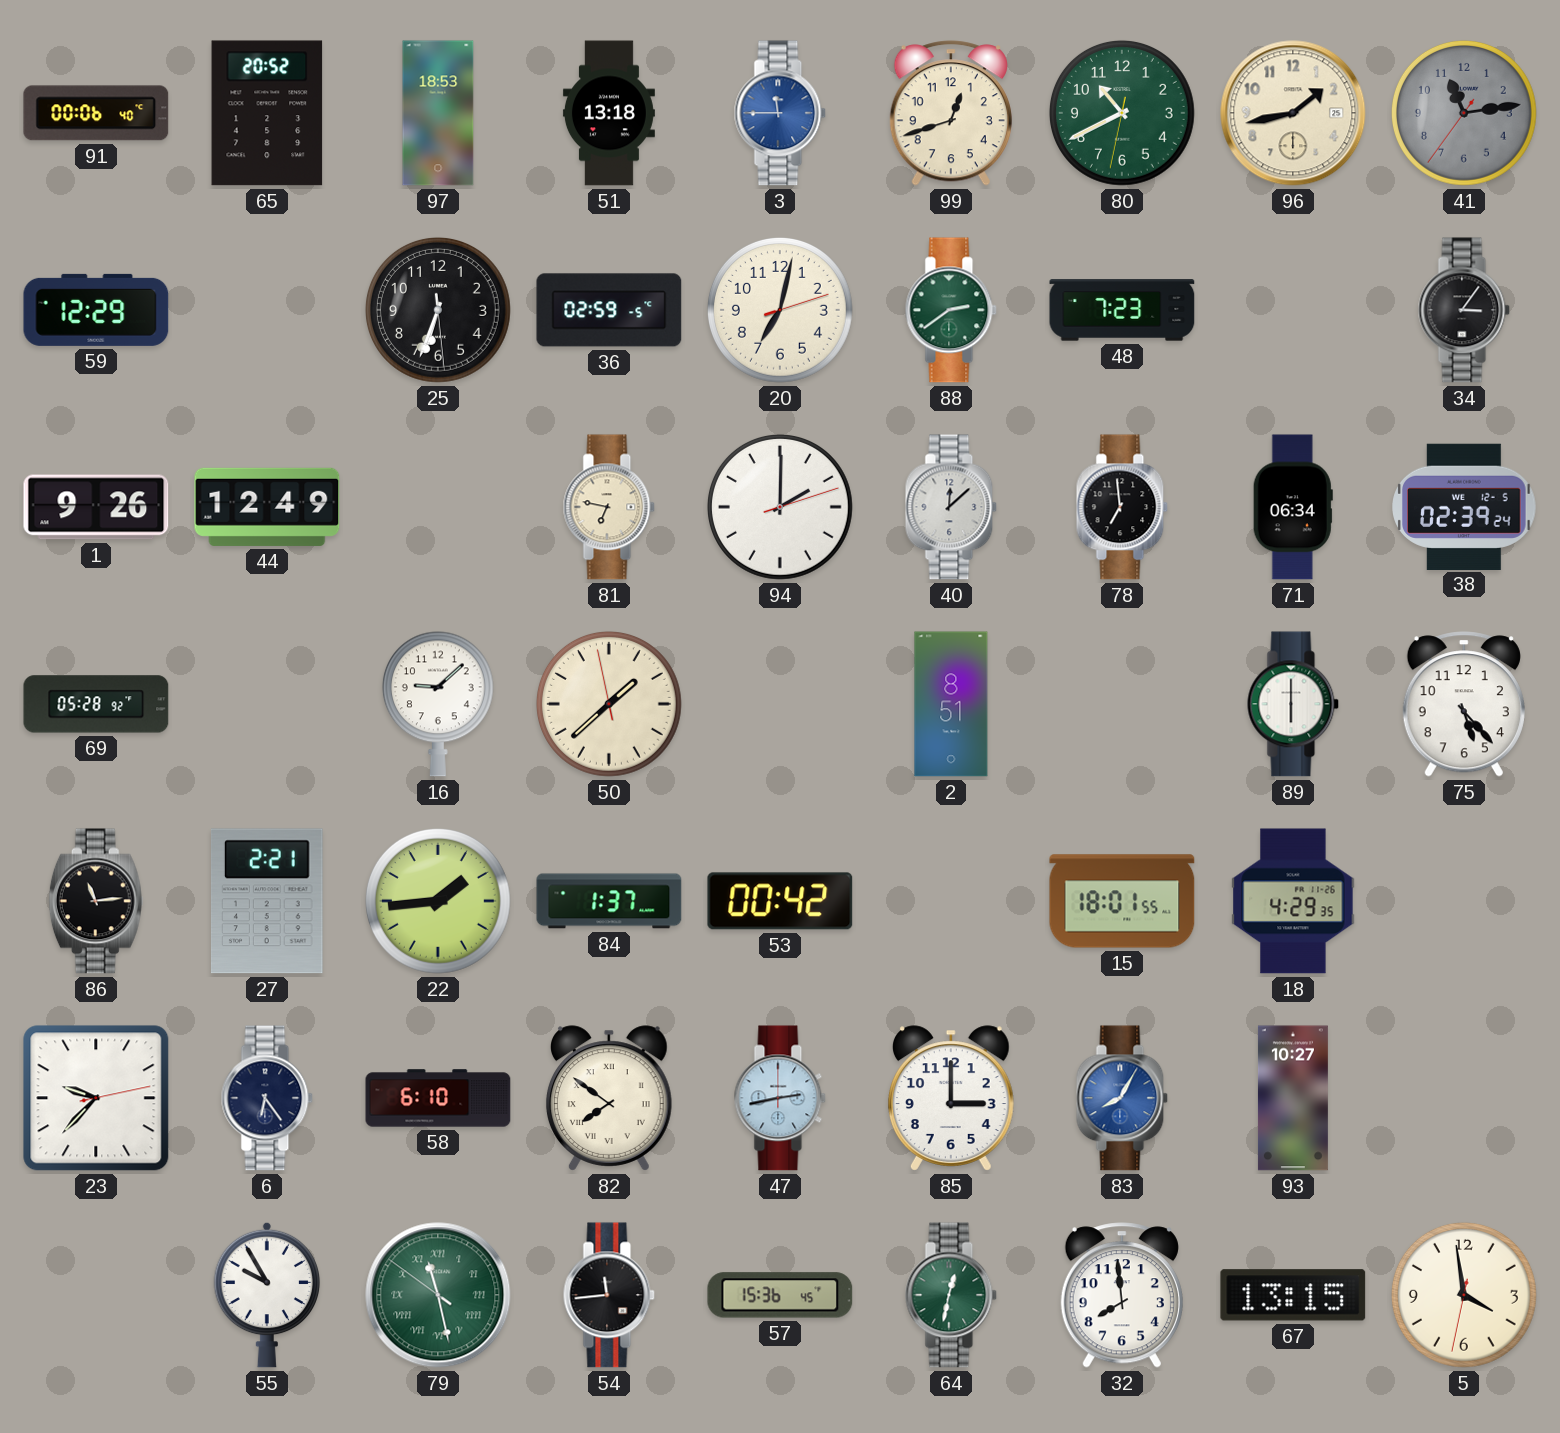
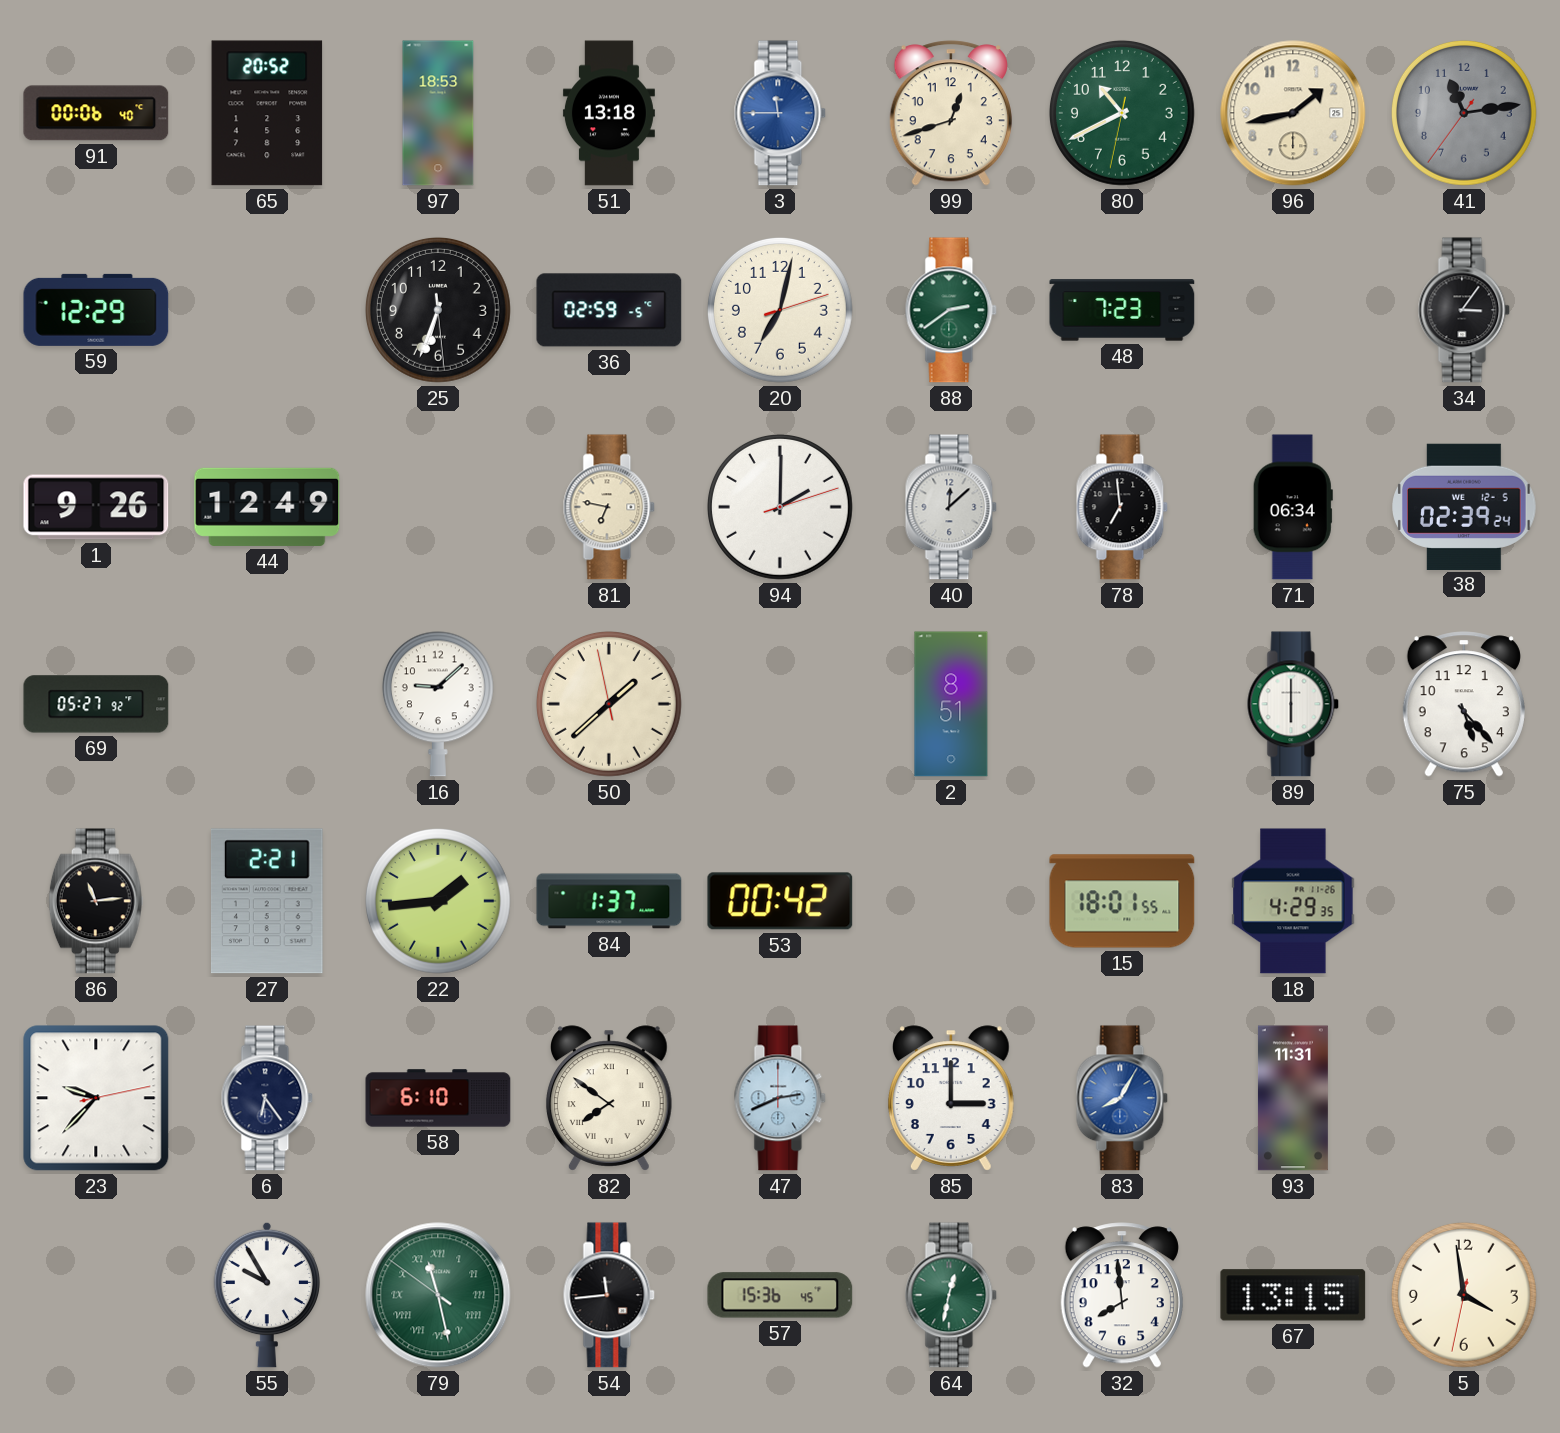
69: 05:28 -> 05:27
47: 2:43 -> 2:41
93: 10:27 -> 11:31
